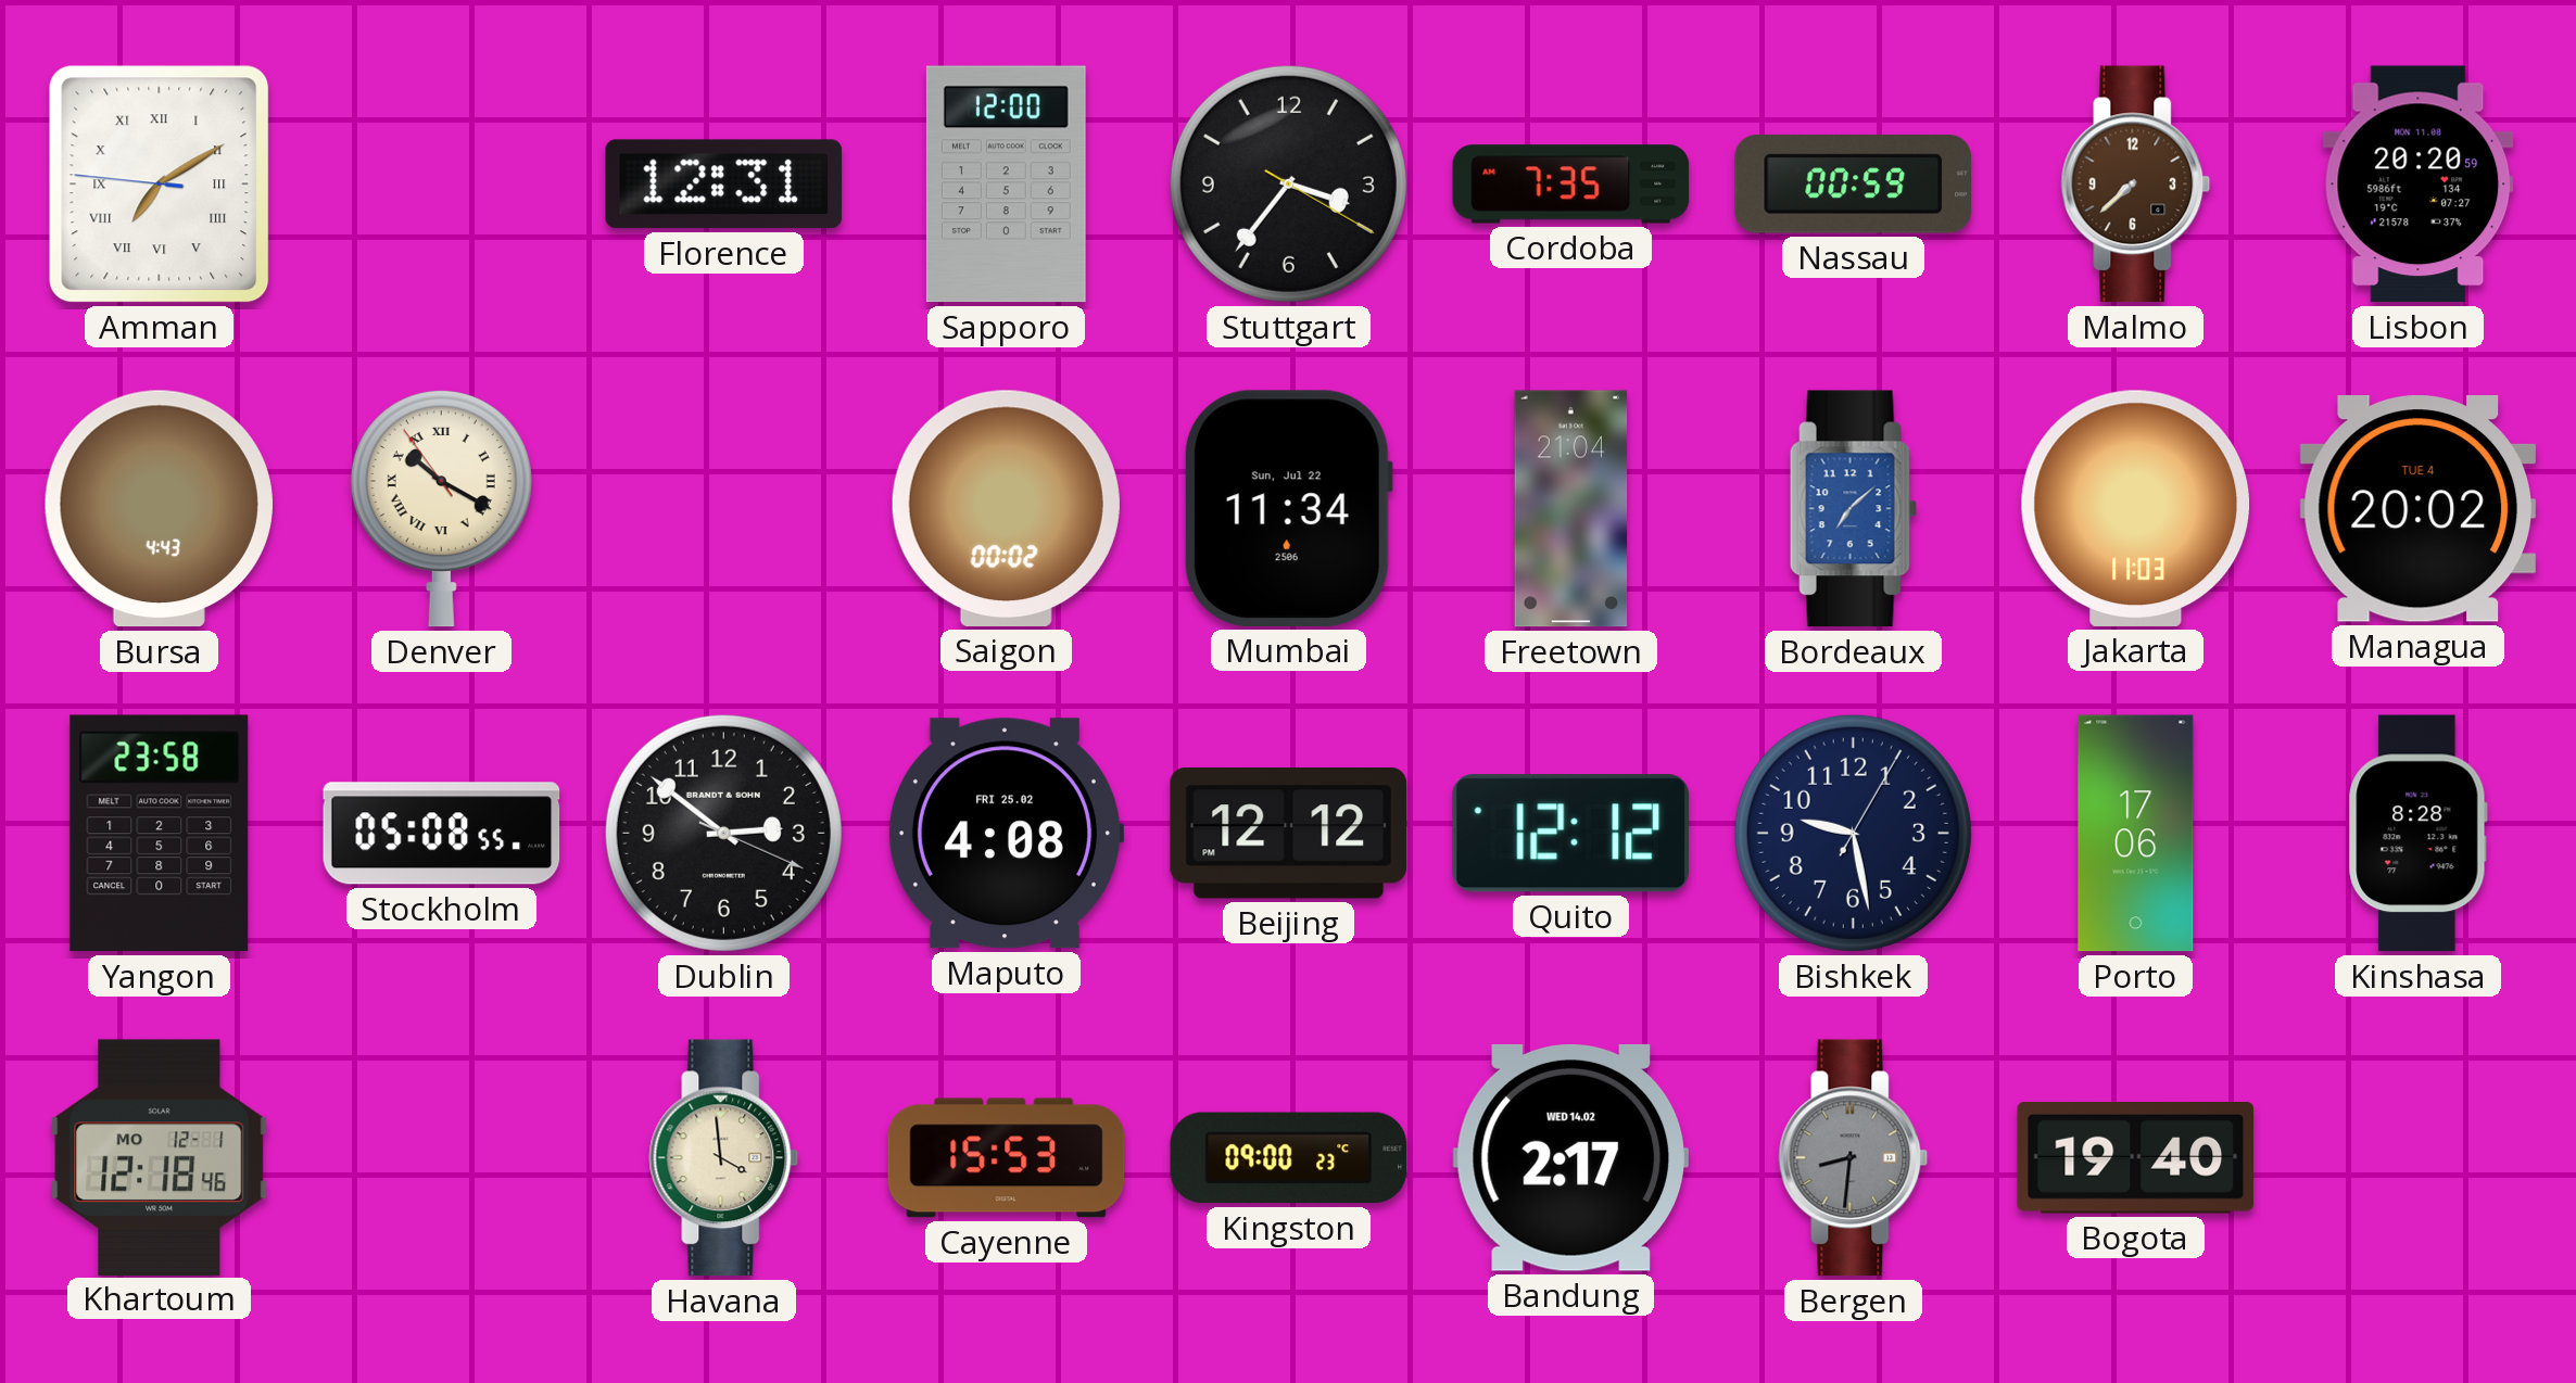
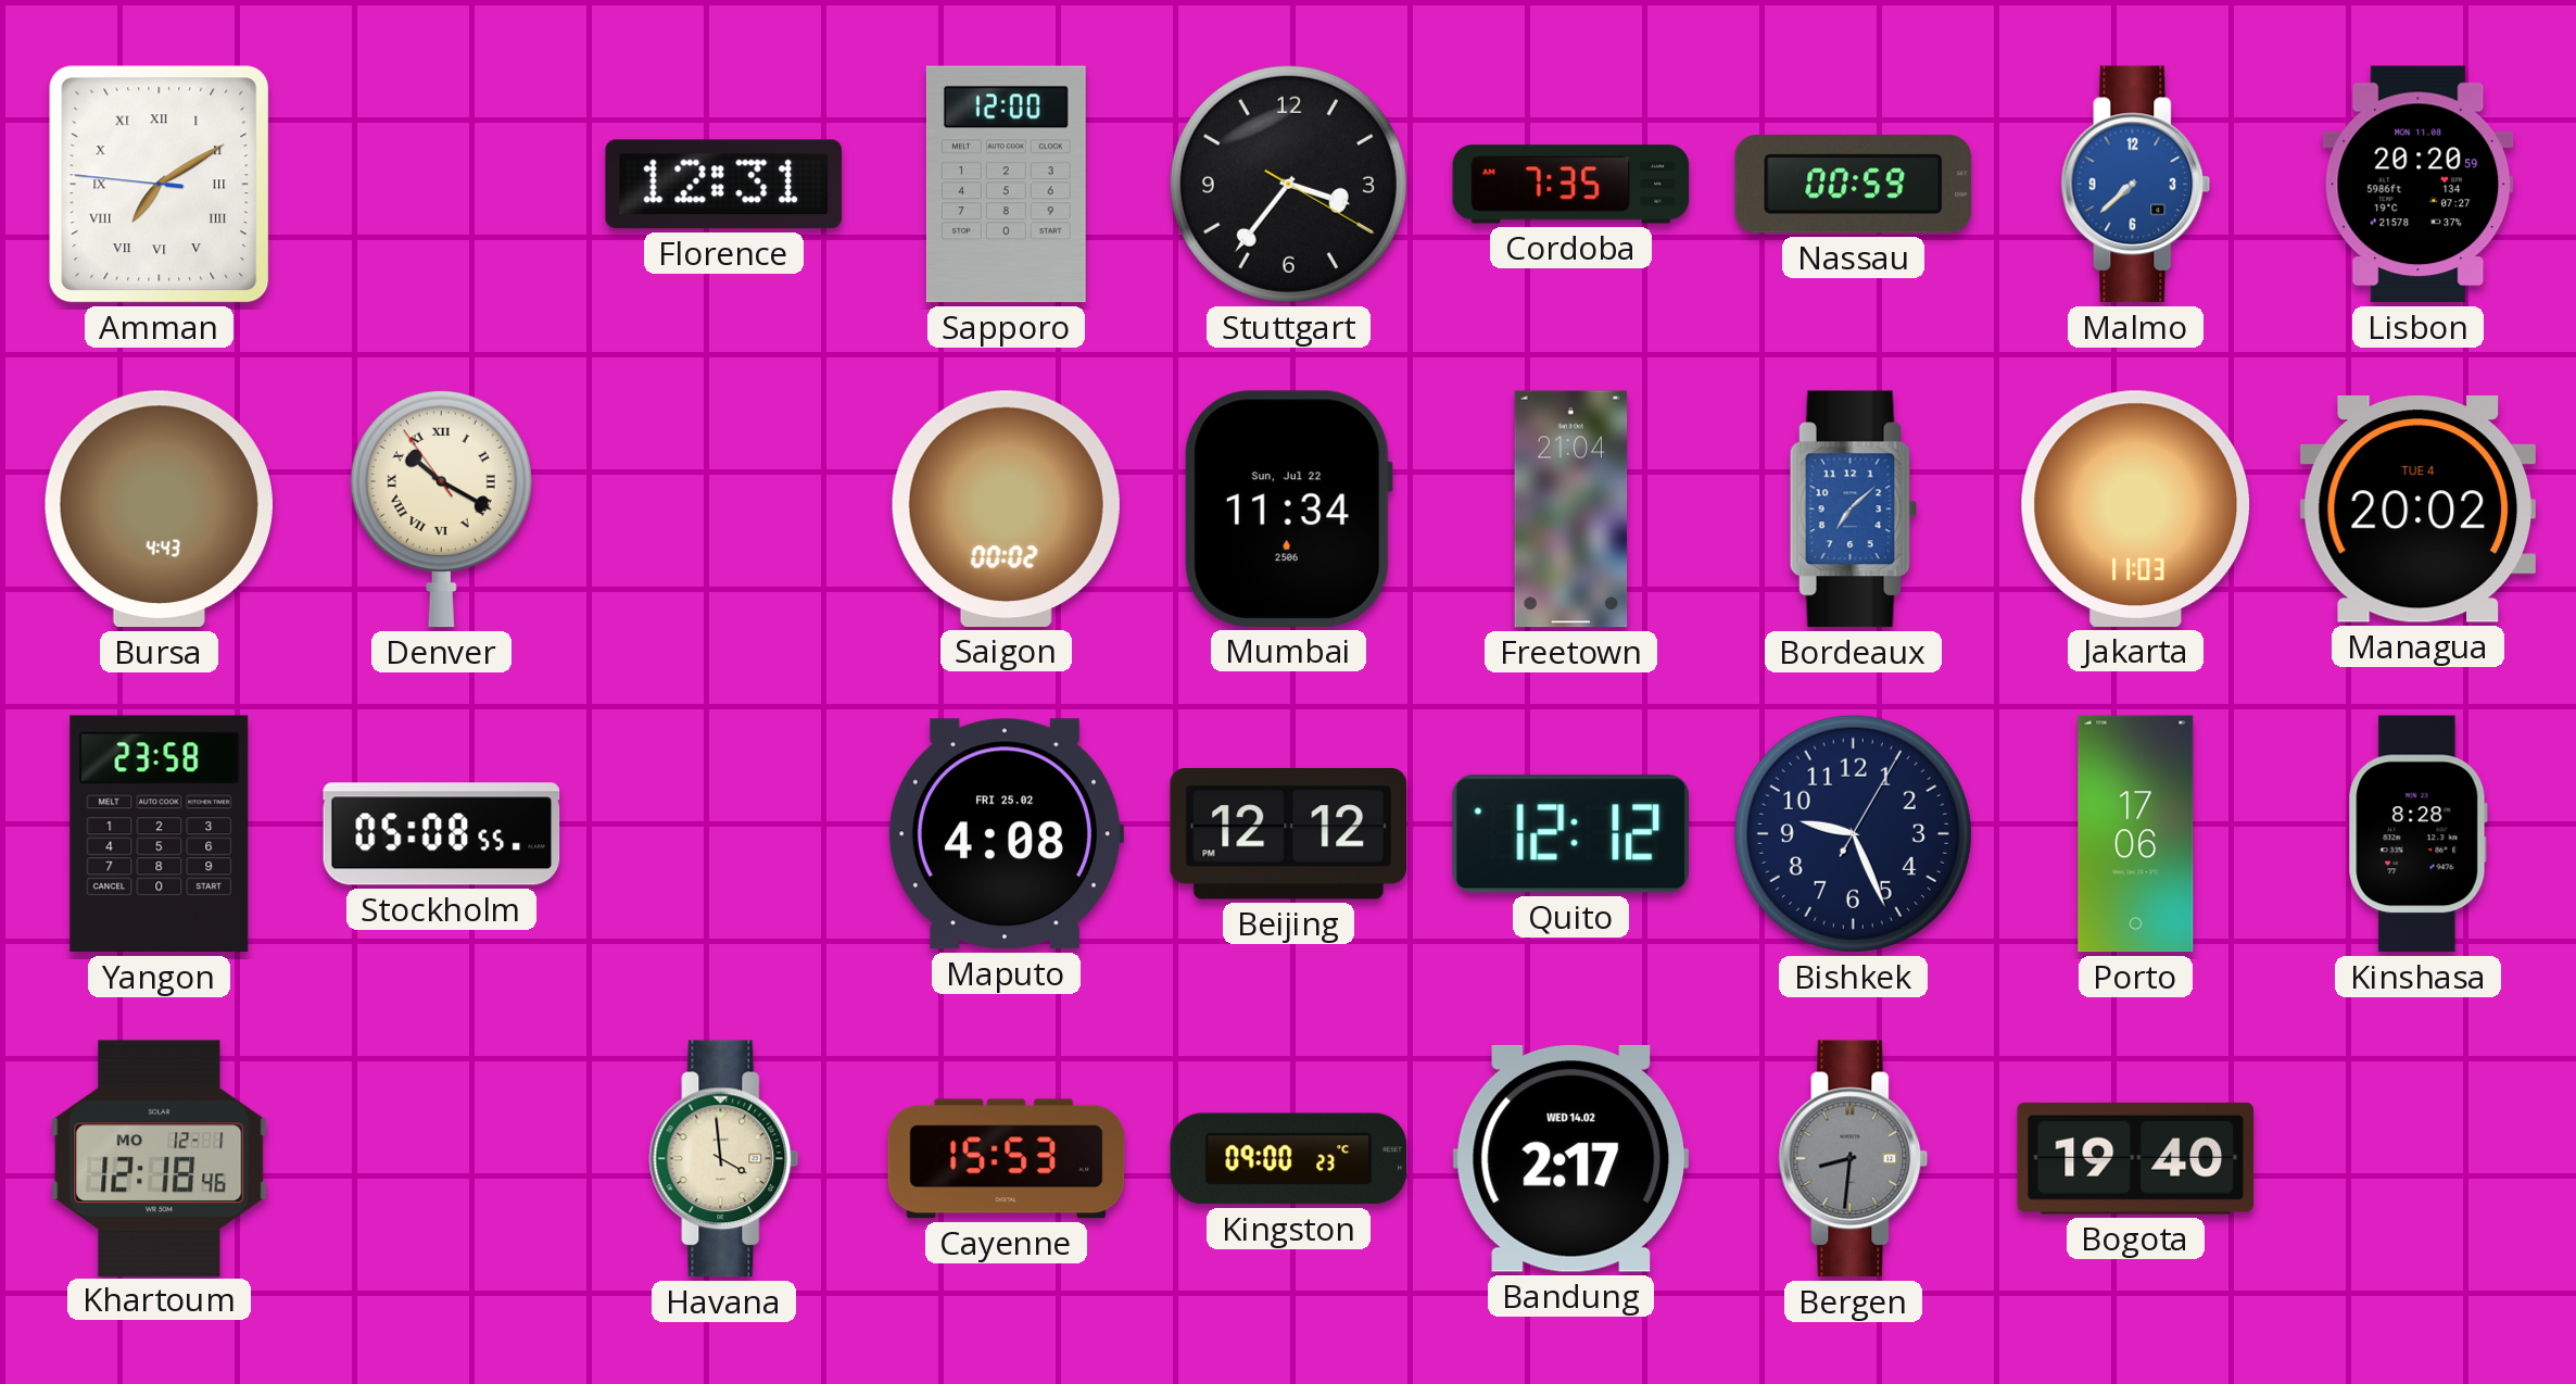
Malmo dial: brown -> blue
Dublin: 2:51 -> none
Bishkek: 9:28 -> 9:26
